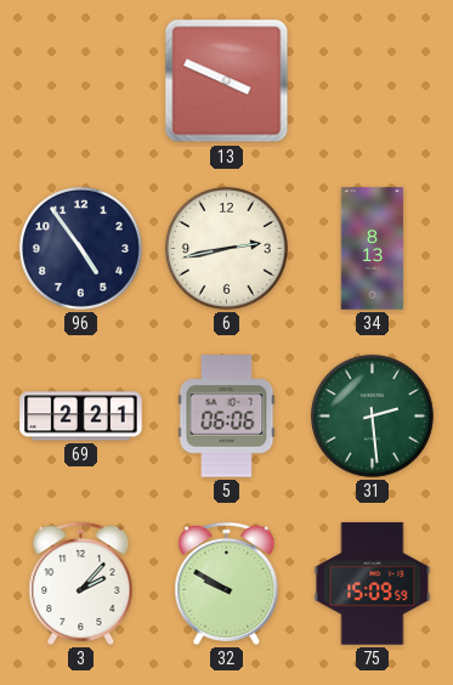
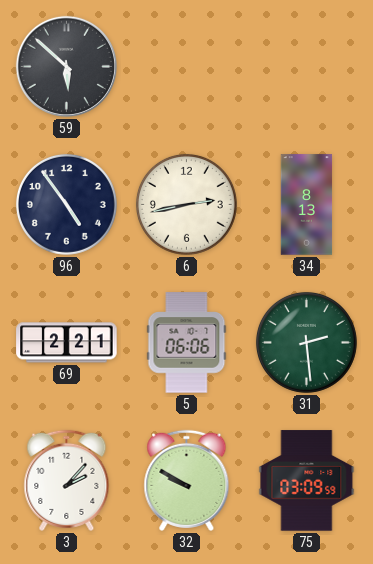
59: none -> 5:52
13: 3:49 -> none
75: 15:09 -> 03:09
